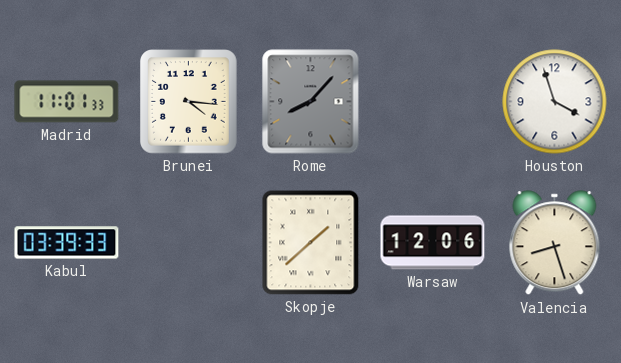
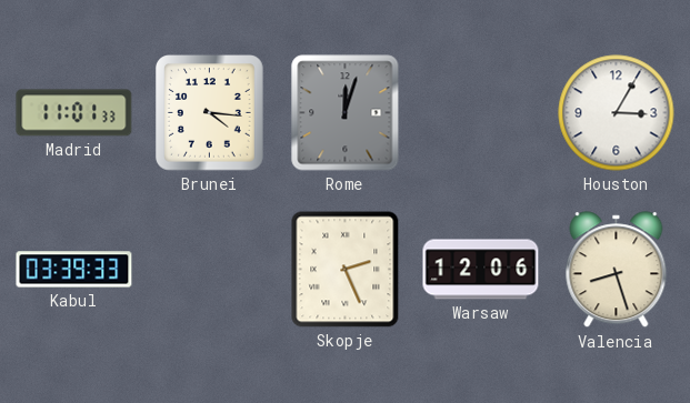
Rome: 8:07 -> 12:03
Houston: 3:57 -> 3:05
Skopje: 1:38 -> 2:26
